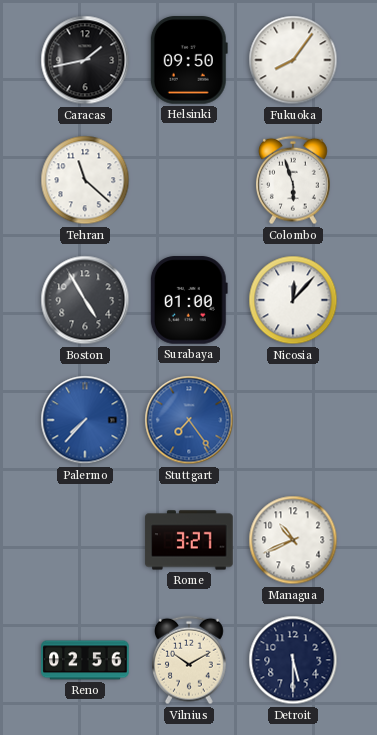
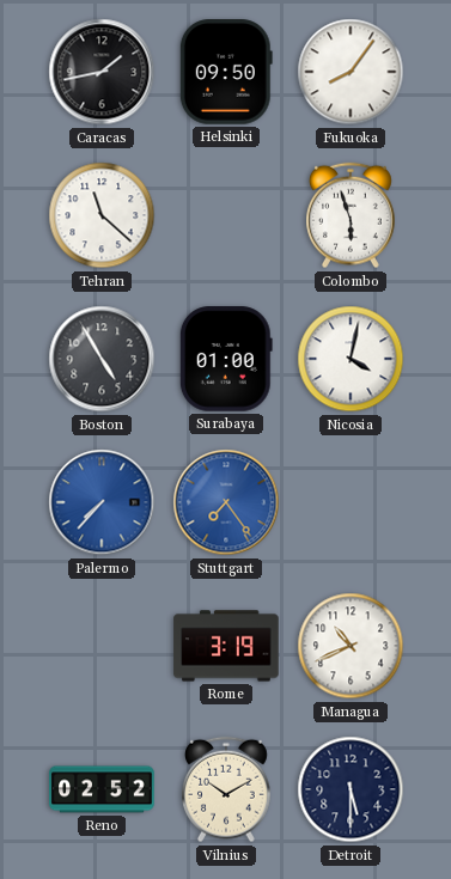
Nicosia: 12:07 -> 4:02
Rome: 3:27 -> 3:19
Reno: 02:56 -> 02:52
